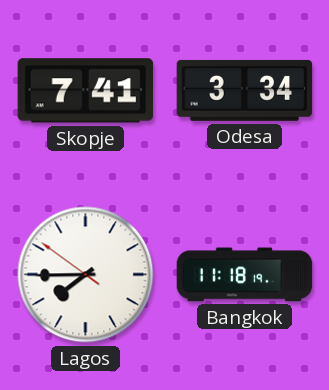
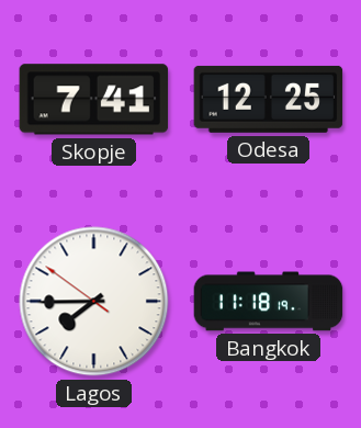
Odesa: 3:34 -> 12:25
